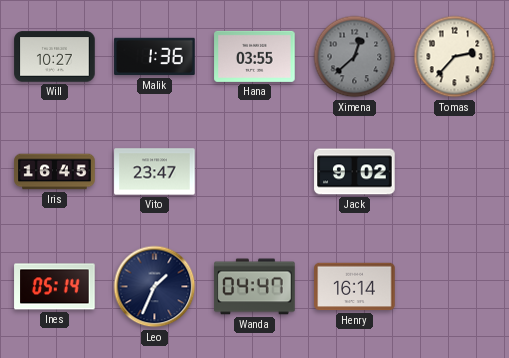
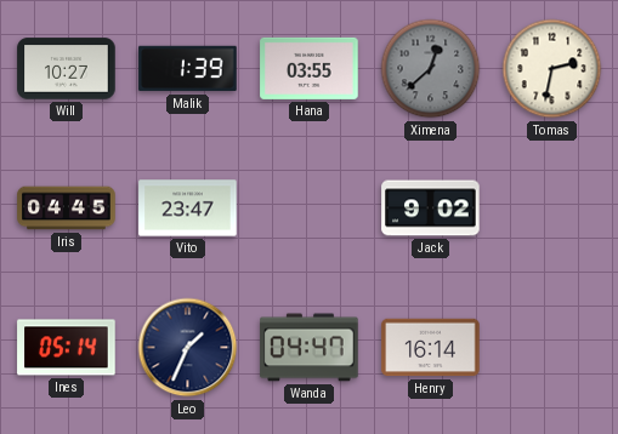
Malik: 1:36 -> 1:39
Tomas: 2:37 -> 2:32
Iris: 16:45 -> 04:45
